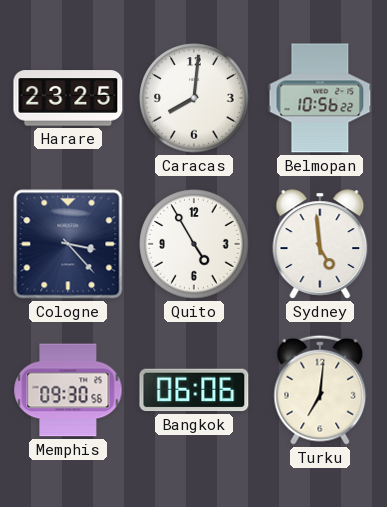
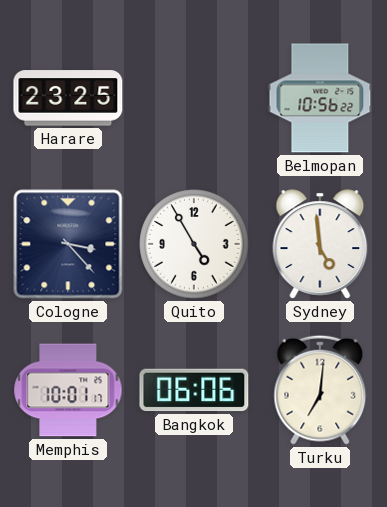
Caracas: 8:01 -> none
Memphis: 09:30 -> 10:01
